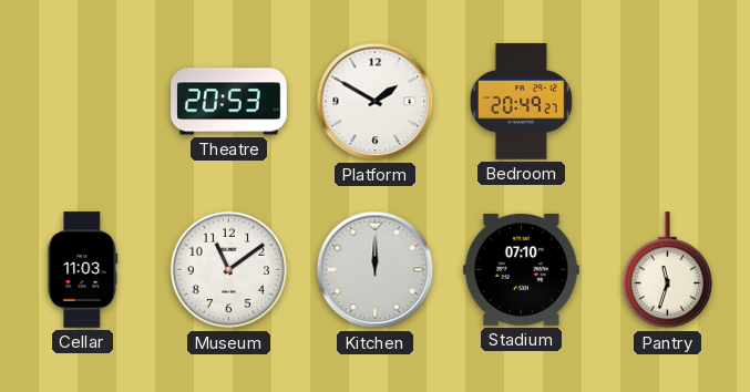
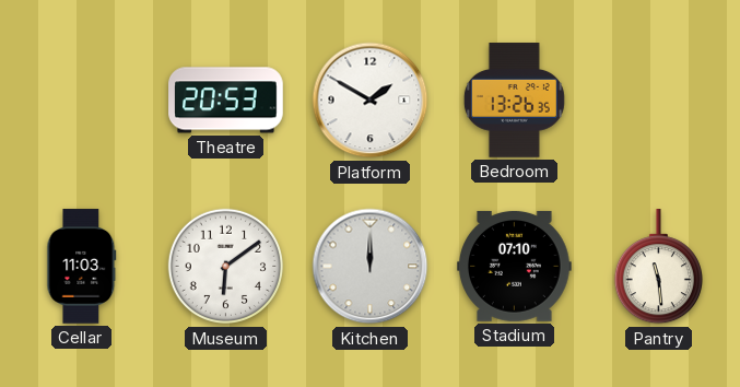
Bedroom: 20:49 -> 13:26
Museum: 11:09 -> 6:09
Pantry: 11:33 -> 11:29
